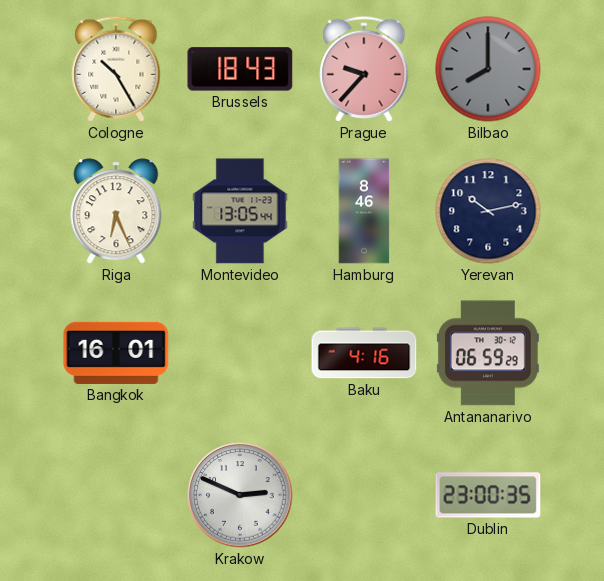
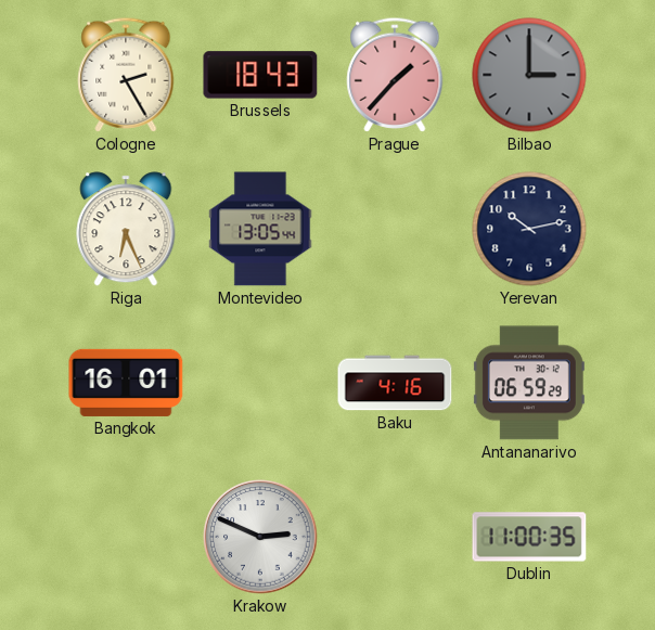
Cologne: 10:25 -> 2:25
Prague: 9:37 -> 1:37
Bilbao: 8:00 -> 3:00
Hamburg: 8:46 -> none
Dublin: 23:00 -> 11:00
